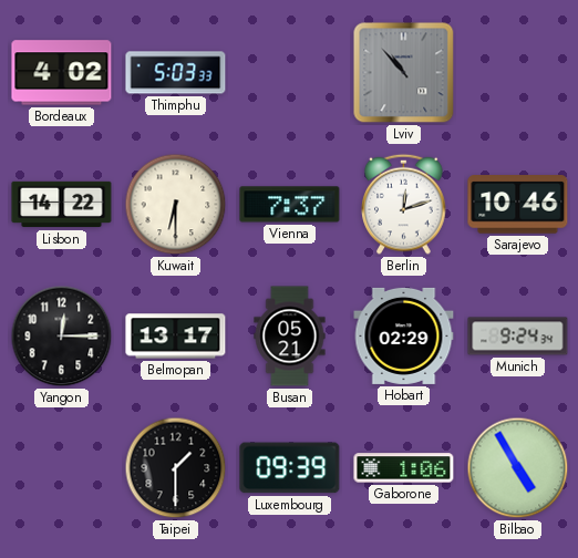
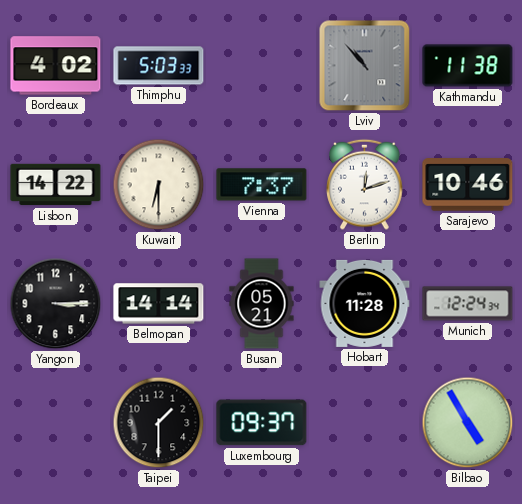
Kathmandu: none -> 11:38
Yangon: 12:15 -> 3:15
Belmopan: 13:17 -> 14:14
Hobart: 02:29 -> 11:28
Munich: 9:24 -> 12:24
Luxembourg: 09:39 -> 09:37
Gaborone: 1:06 -> none
